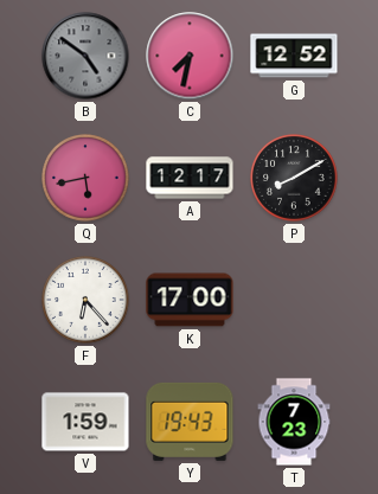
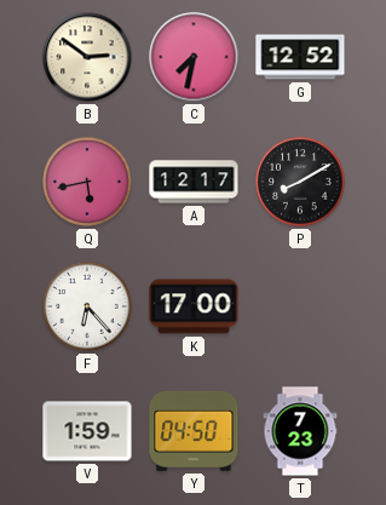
B: 4:51 -> 2:51
B dial: grey -> cream
Y: 19:43 -> 04:50
